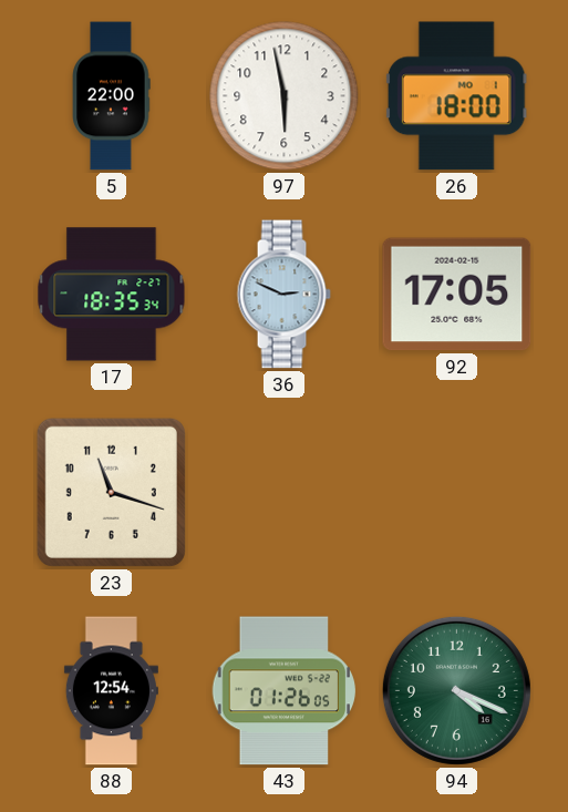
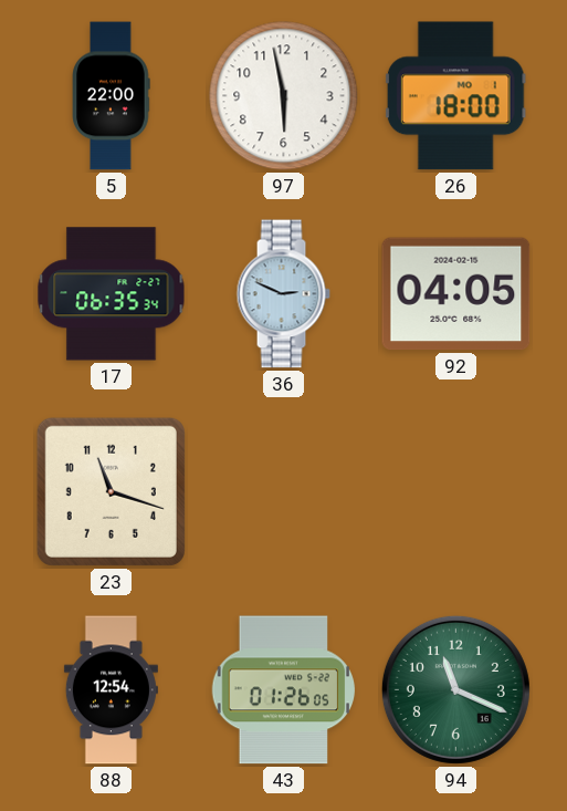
17: 18:35 -> 06:35
92: 17:05 -> 04:05
94: 4:19 -> 11:19
